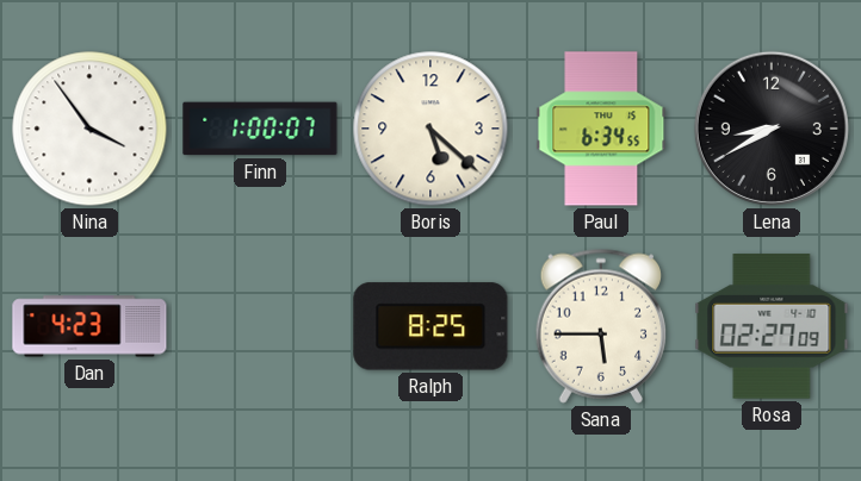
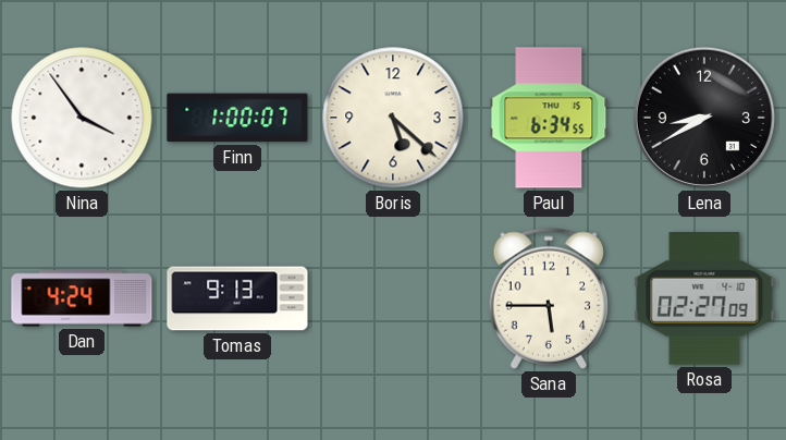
Dan: 4:23 -> 4:24
Tomas: none -> 9:13
Ralph: 8:25 -> none
